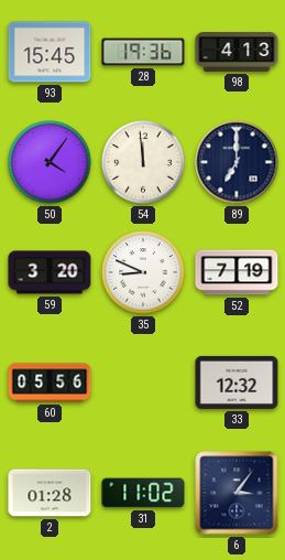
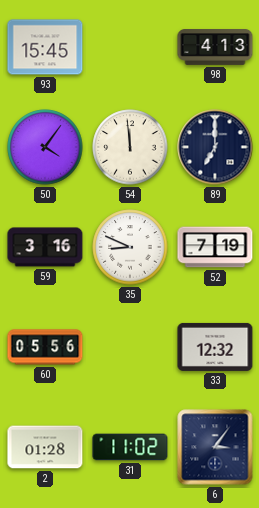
28: 19:36 -> none
59: 3:20 -> 3:16
